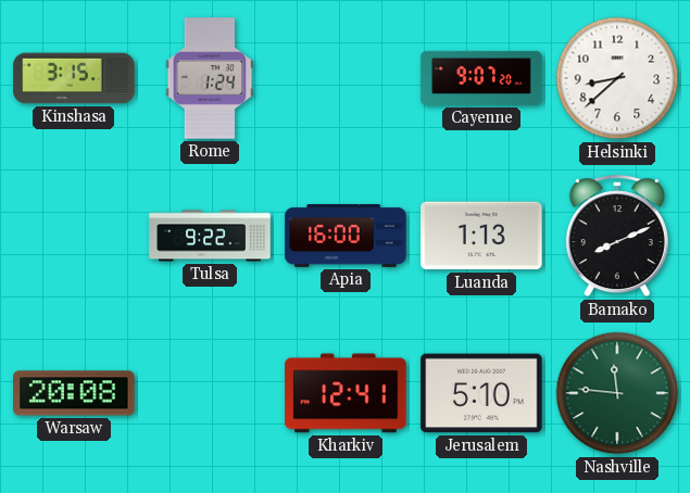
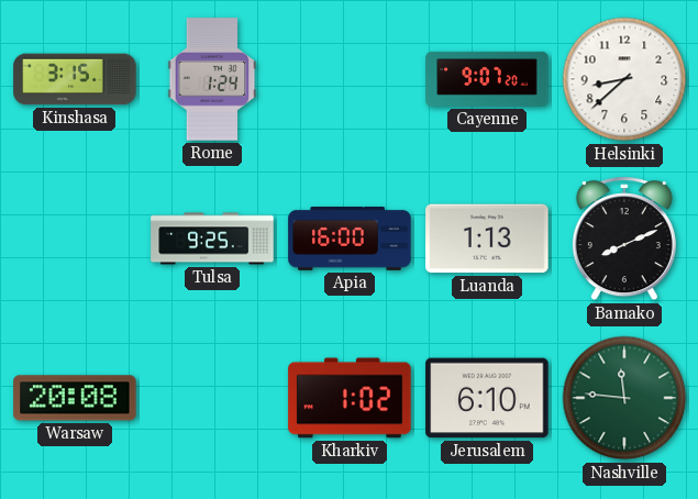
Tulsa: 9:22 -> 9:25
Kharkiv: 12:41 -> 1:02
Jerusalem: 5:10 -> 6:10
